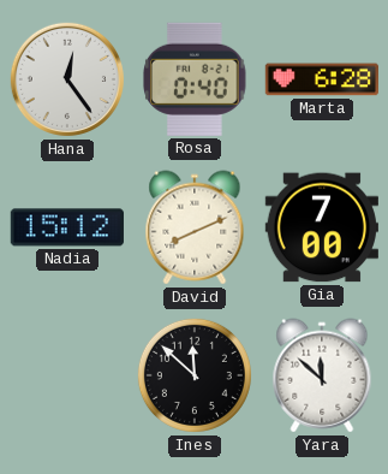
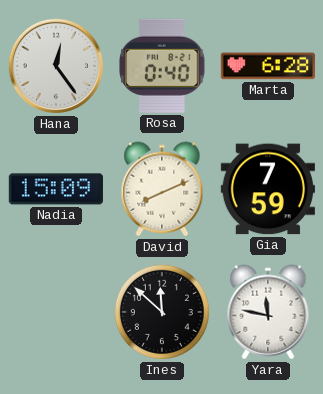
Nadia: 15:12 -> 15:09
Gia: 7:00 -> 7:59
Yara: 11:52 -> 11:47
